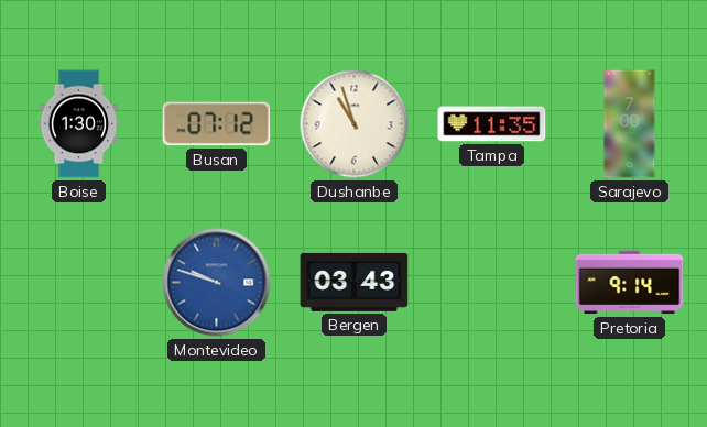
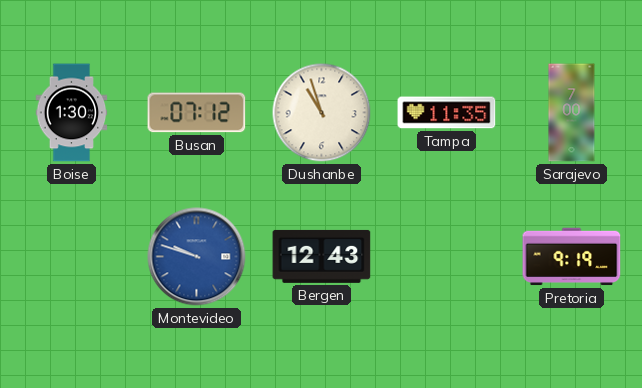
Bergen: 03:43 -> 12:43
Pretoria: 9:14 -> 9:19
